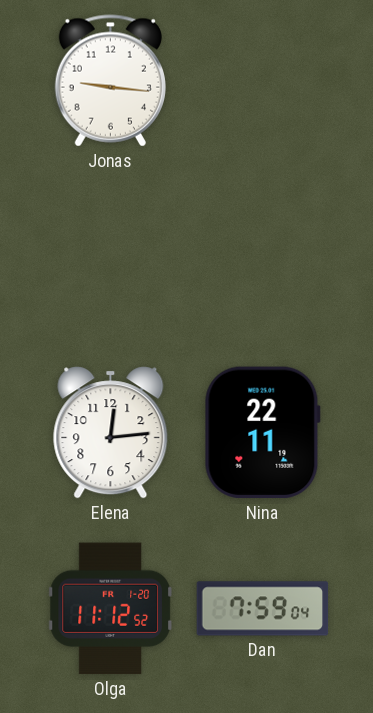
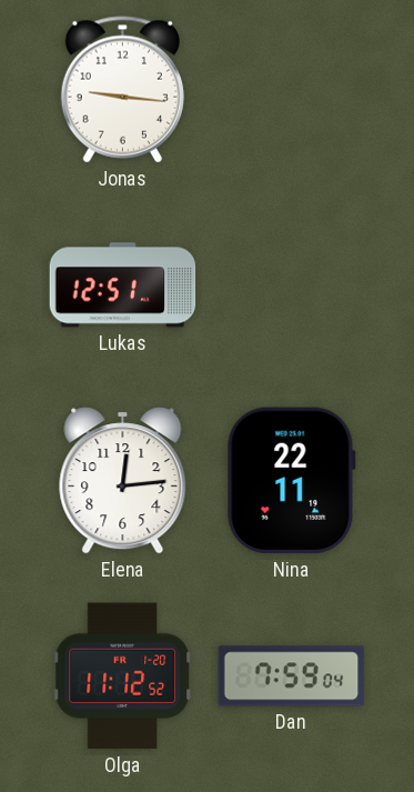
Lukas: none -> 12:51
